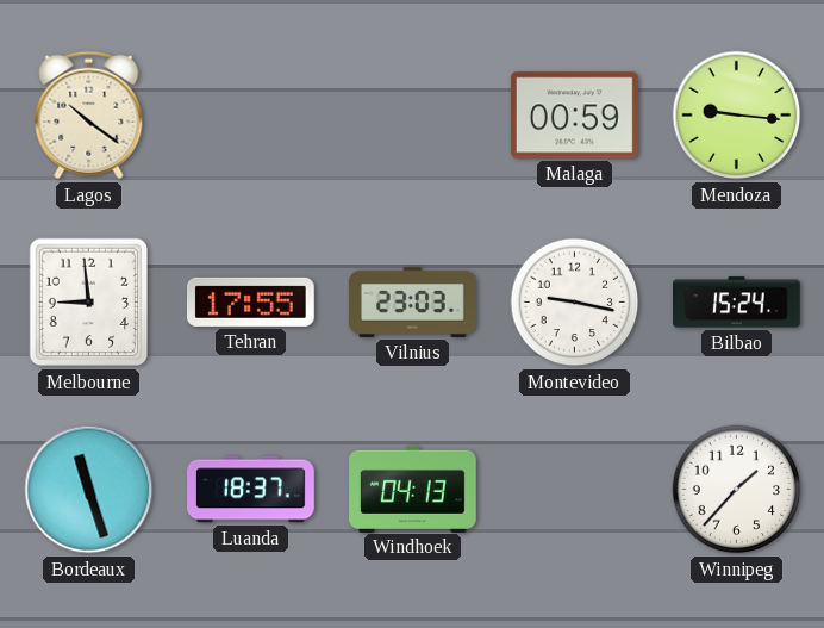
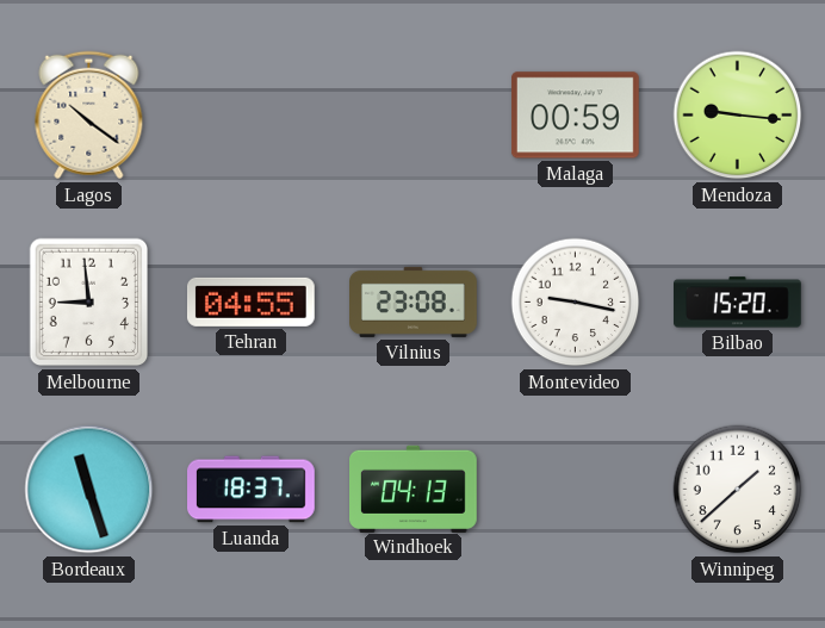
Tehran: 17:55 -> 04:55
Vilnius: 23:03 -> 23:08
Bilbao: 15:24 -> 15:20
Winnipeg: 1:37 -> 1:38
